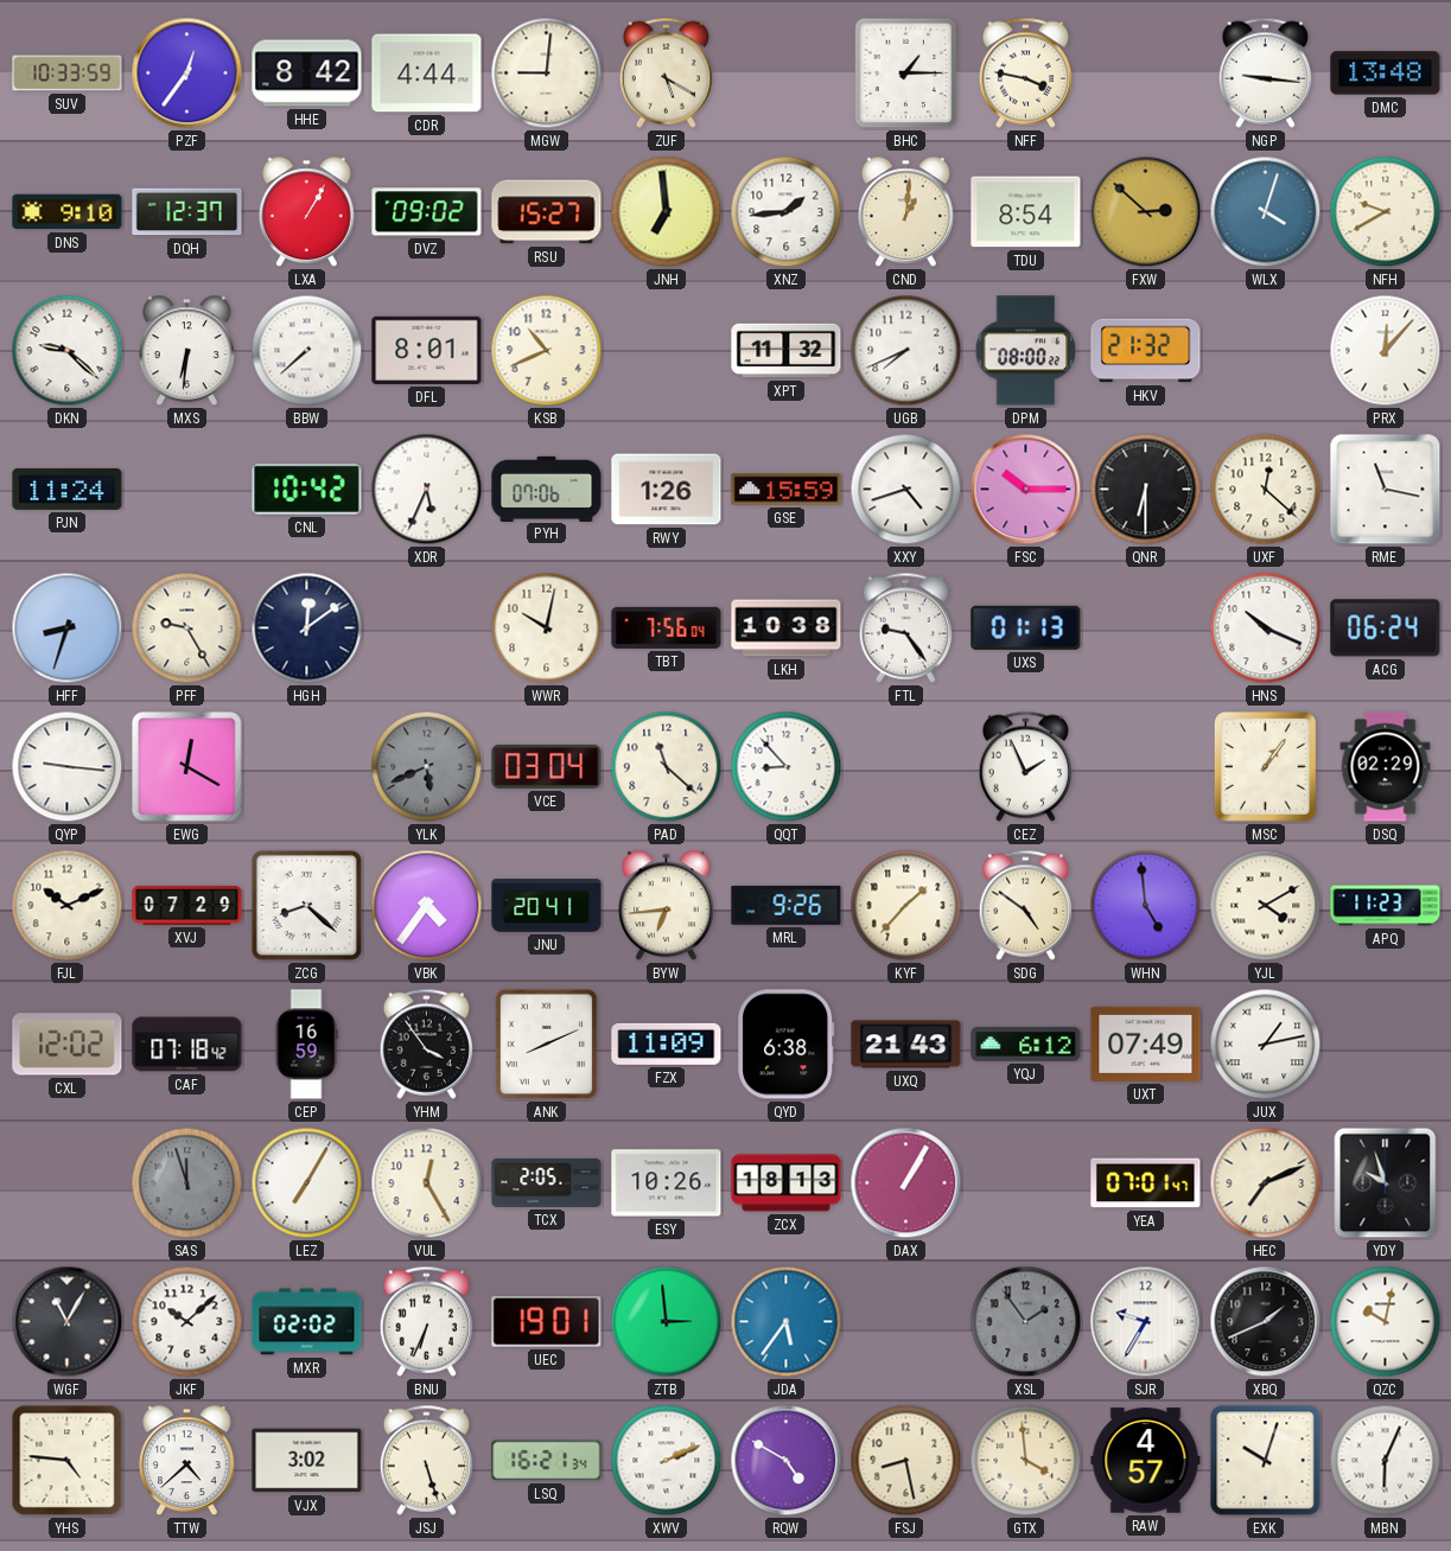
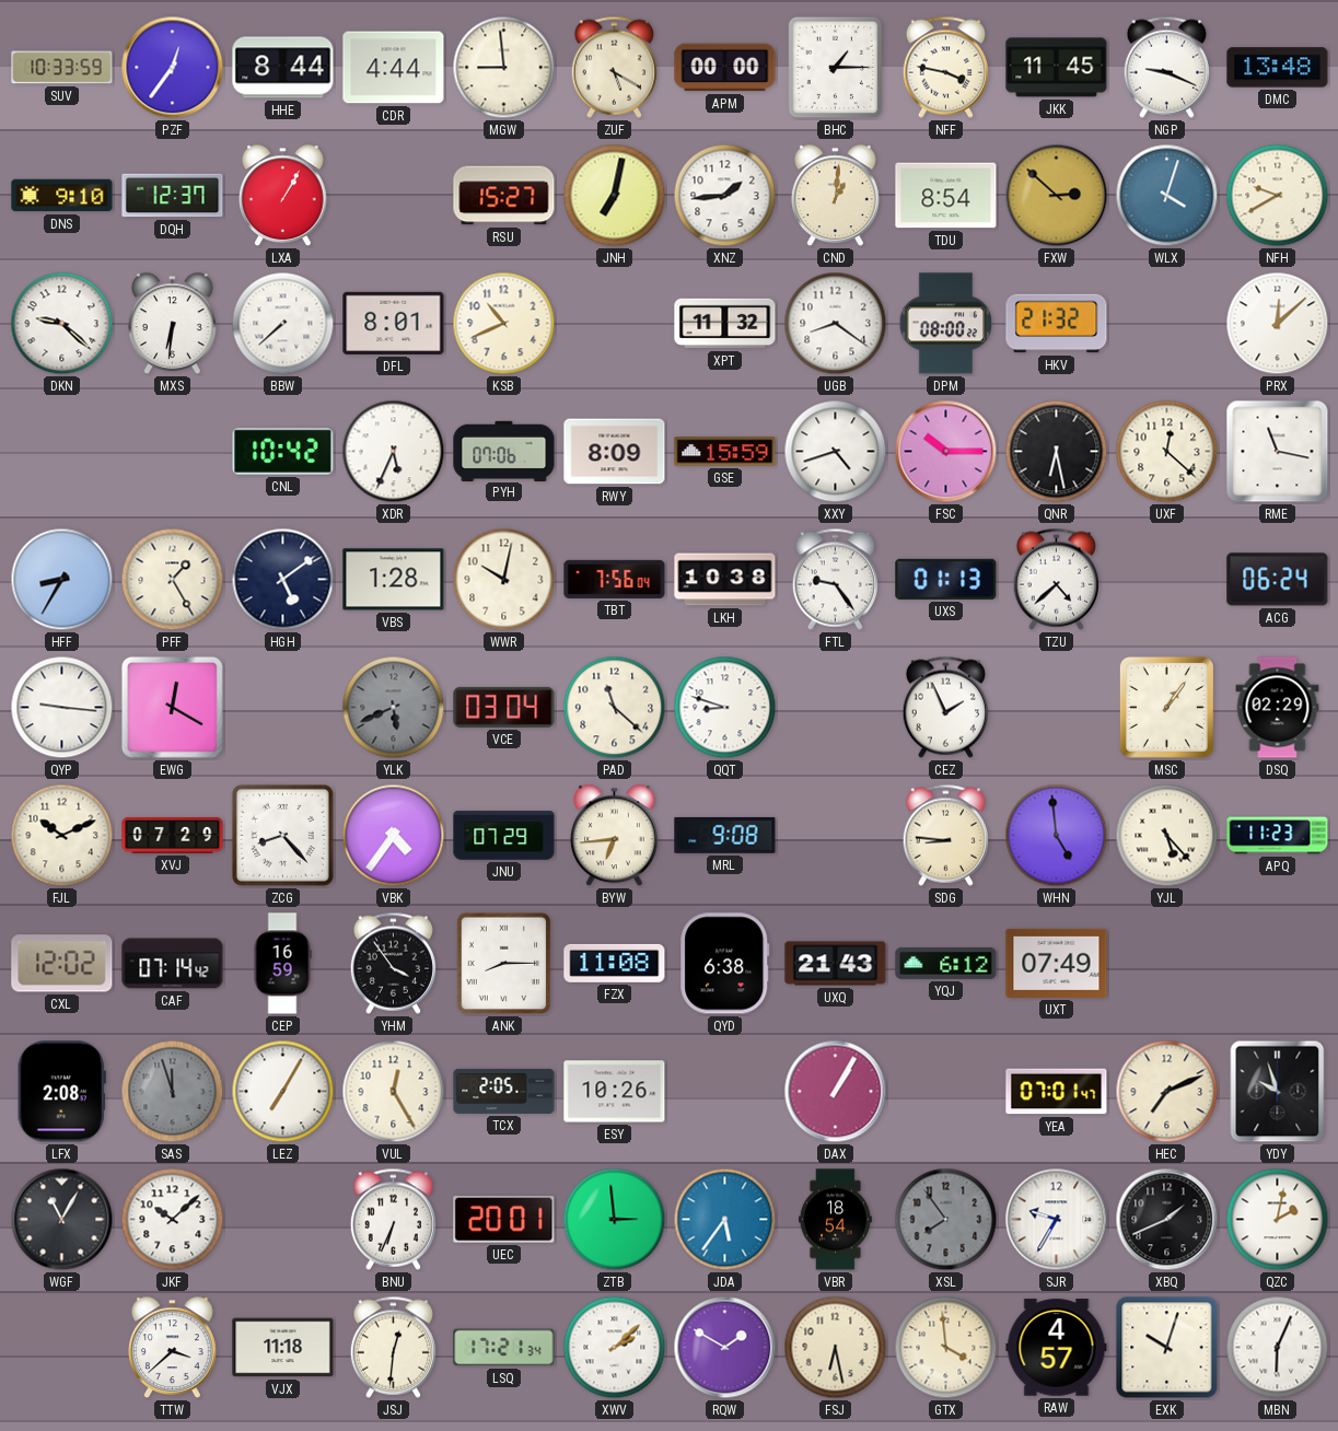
HHE: 8:42 -> 8:44
MGW: 9:01 -> 8:59
APM: none -> 00:00
JKK: none -> 11:45
NGP: 9:16 -> 9:19
DVZ: 09:02 -> none
JNH: 6:59 -> 7:02
UGB: 7:41 -> 8:21
PRX: 12:07 -> 12:08
PJN: 11:24 -> none
RWY: 1:26 -> 8:09
QNR: 6:30 -> 6:28
HFF: 8:33 -> 8:35
PFF: 9:25 -> 1:25
HGH: 12:09 -> 5:09
VBS: none -> 1:28
TZU: none -> 4:38
HNS: 10:19 -> none
QQT: 8:53 -> 8:48
ZCG: 8:22 -> 8:23
JNU: 20:41 -> 07:29
MRL: 9:26 -> 9:08
KYF: 1:37 -> none
SDG: 4:51 -> 8:46
YJL: 4:10 -> 5:23
CAF: 07:18 -> 07:14
ANK: 8:11 -> 8:15
FZX: 11:09 -> 11:08
JUX: 1:13 -> none
LFX: none -> 2:08
ZCX: 18:13 -> none
MXR: 02:02 -> none
UEC: 19:01 -> 20:01
VBR: none -> 18:54
XSL: 1:54 -> 7:54
QZC: 10:02 -> 2:02
YHS: 4:46 -> none
TTW: 4:38 -> 3:38
VJX: 3:02 -> 11:18
JSJ: 5:27 -> 12:31
LSQ: 16:21 -> 17:21
XWV: 2:11 -> 2:08
RQW: 4:50 -> 1:50
FSJ: 8:28 -> 6:28
